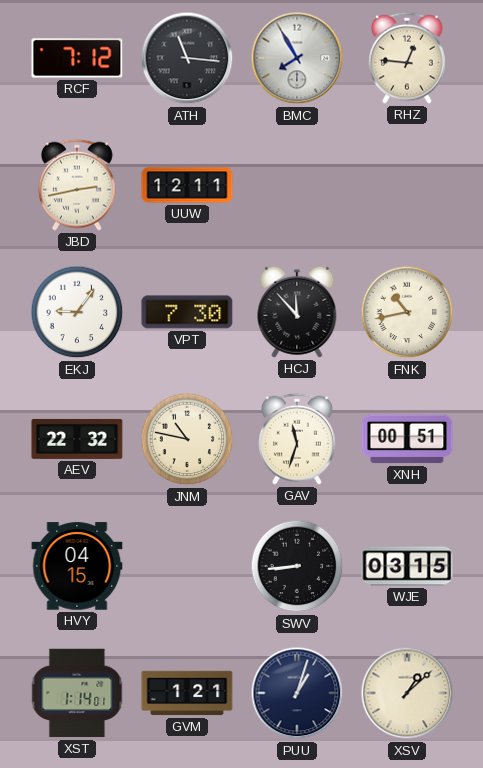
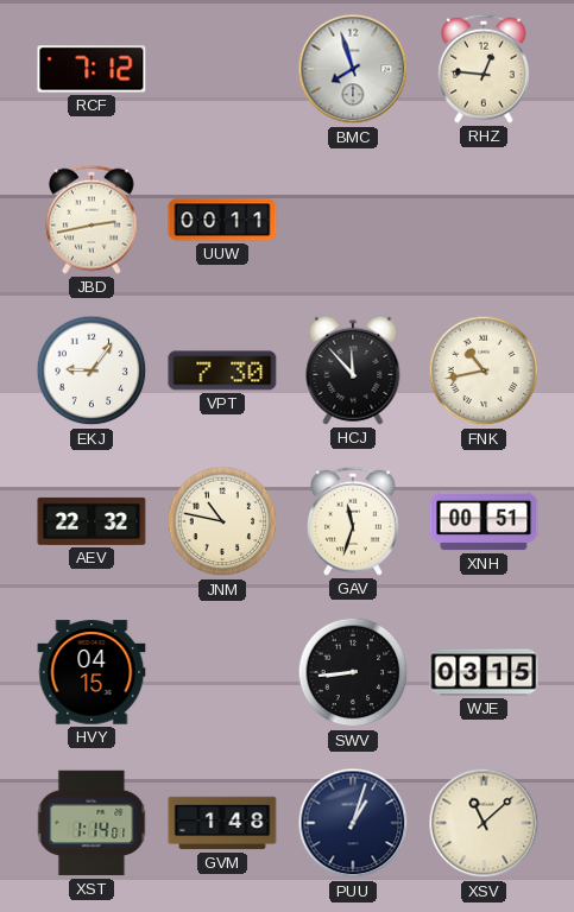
ATH: 11:16 -> none
BMC: 7:55 -> 7:57
UUW: 12:11 -> 00:11
GVM: 1:21 -> 1:48
XSV: 1:08 -> 11:08
